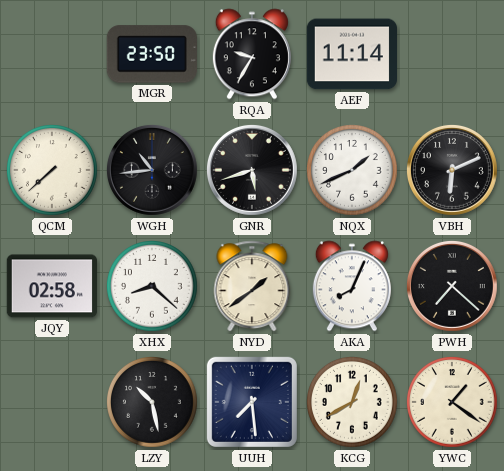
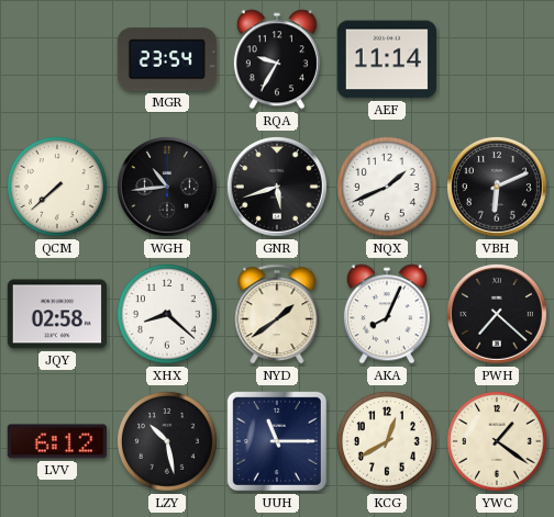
MGR: 23:50 -> 23:54
LVV: none -> 6:12
UUH: 7:29 -> 11:15
